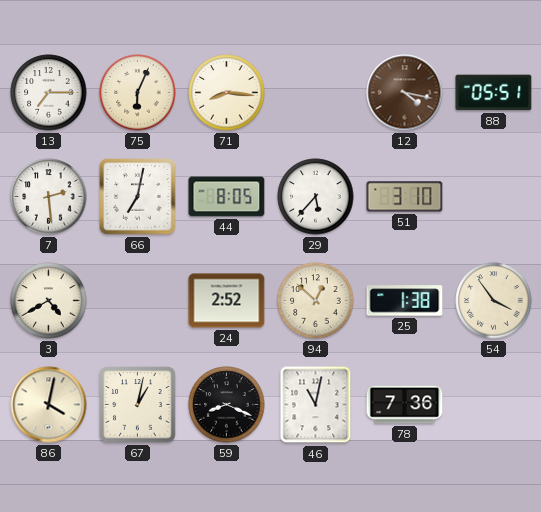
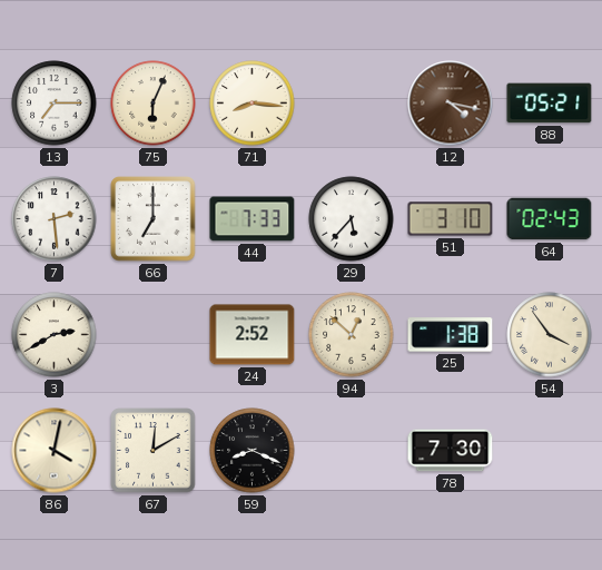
88: 05:51 -> 05:21
66: 7:02 -> 7:00
44: 8:05 -> 7:33
64: none -> 02:43
3: 4:40 -> 2:40
67: 1:02 -> 12:10
46: 11:02 -> none
78: 7:36 -> 7:30
